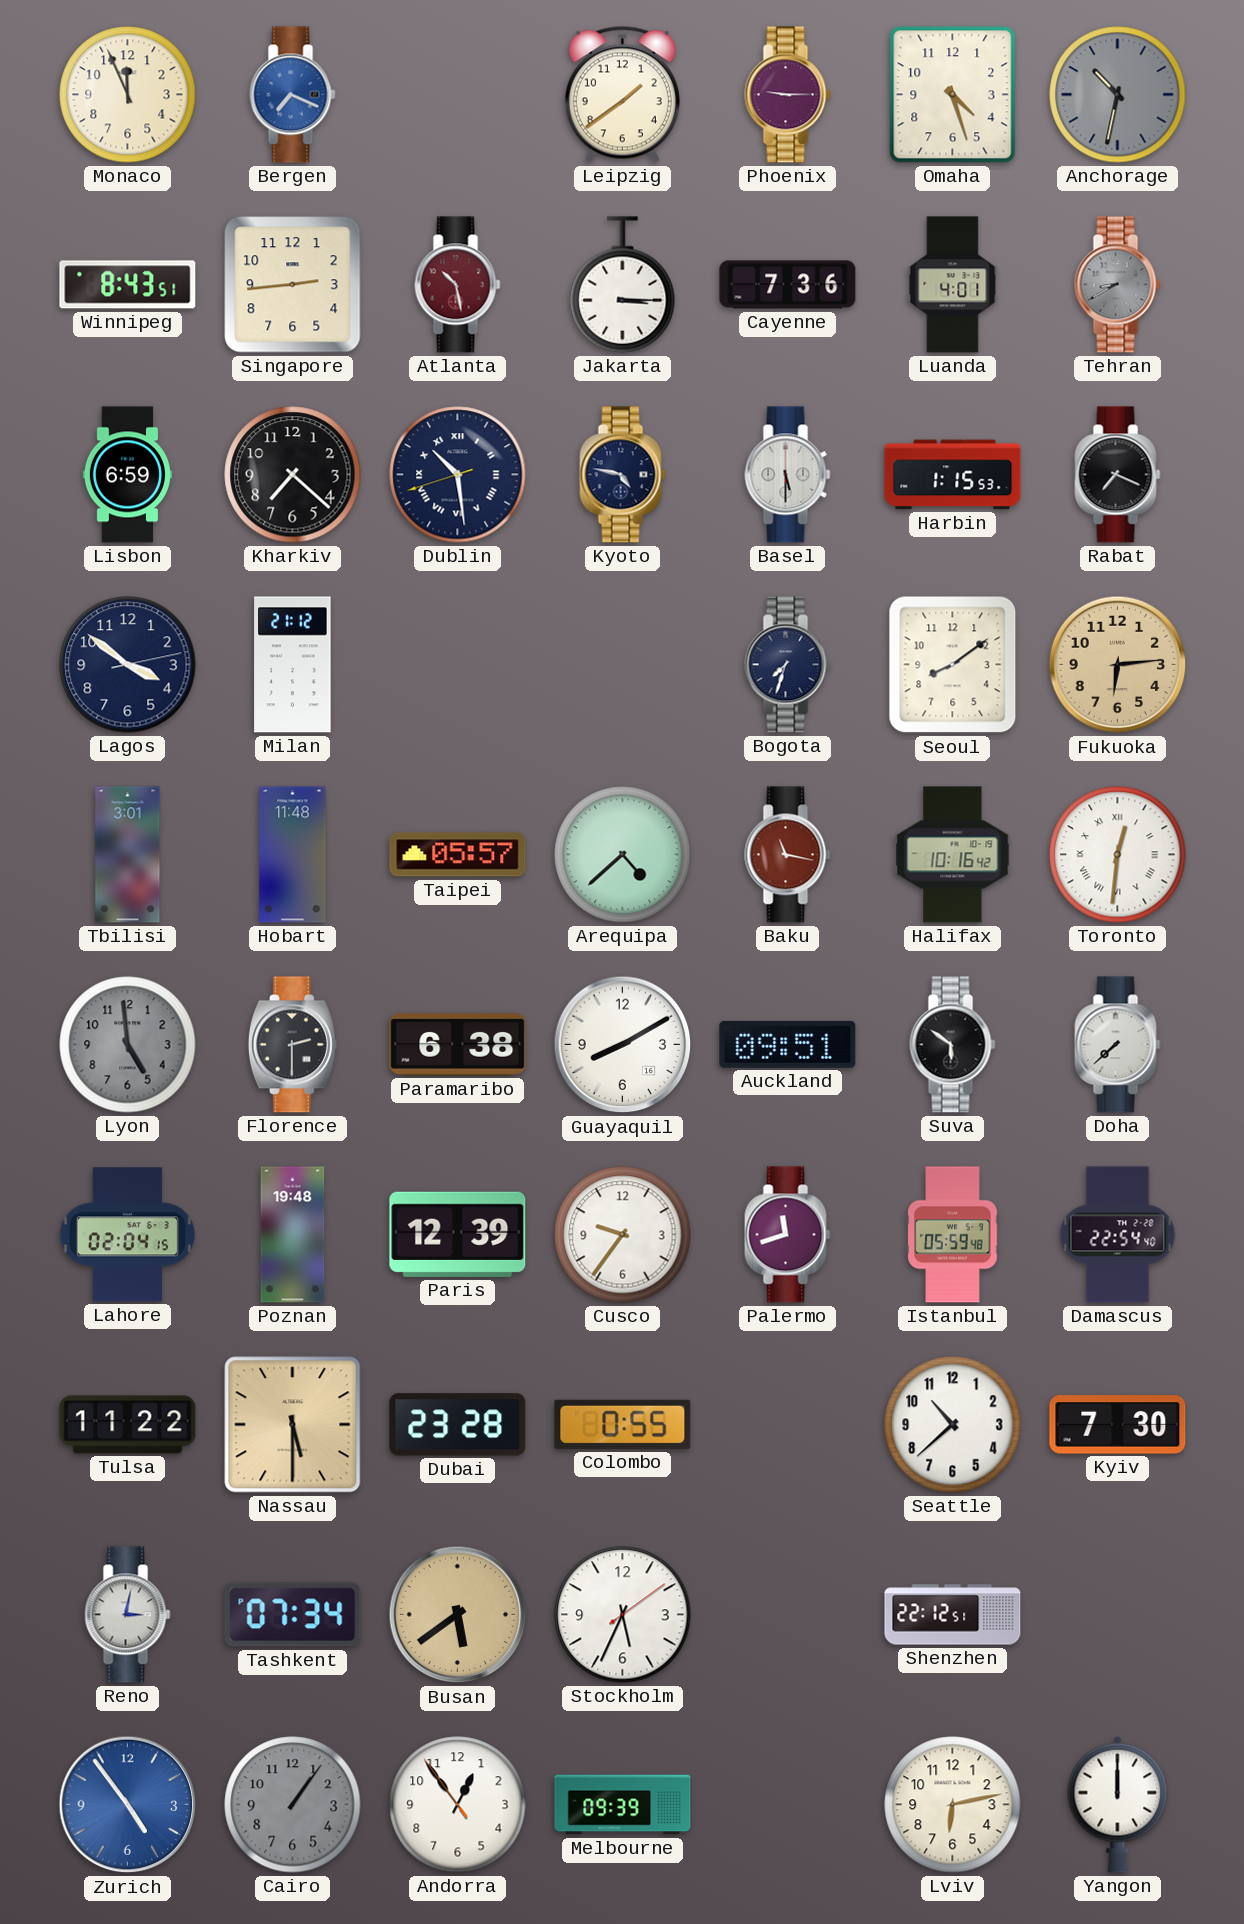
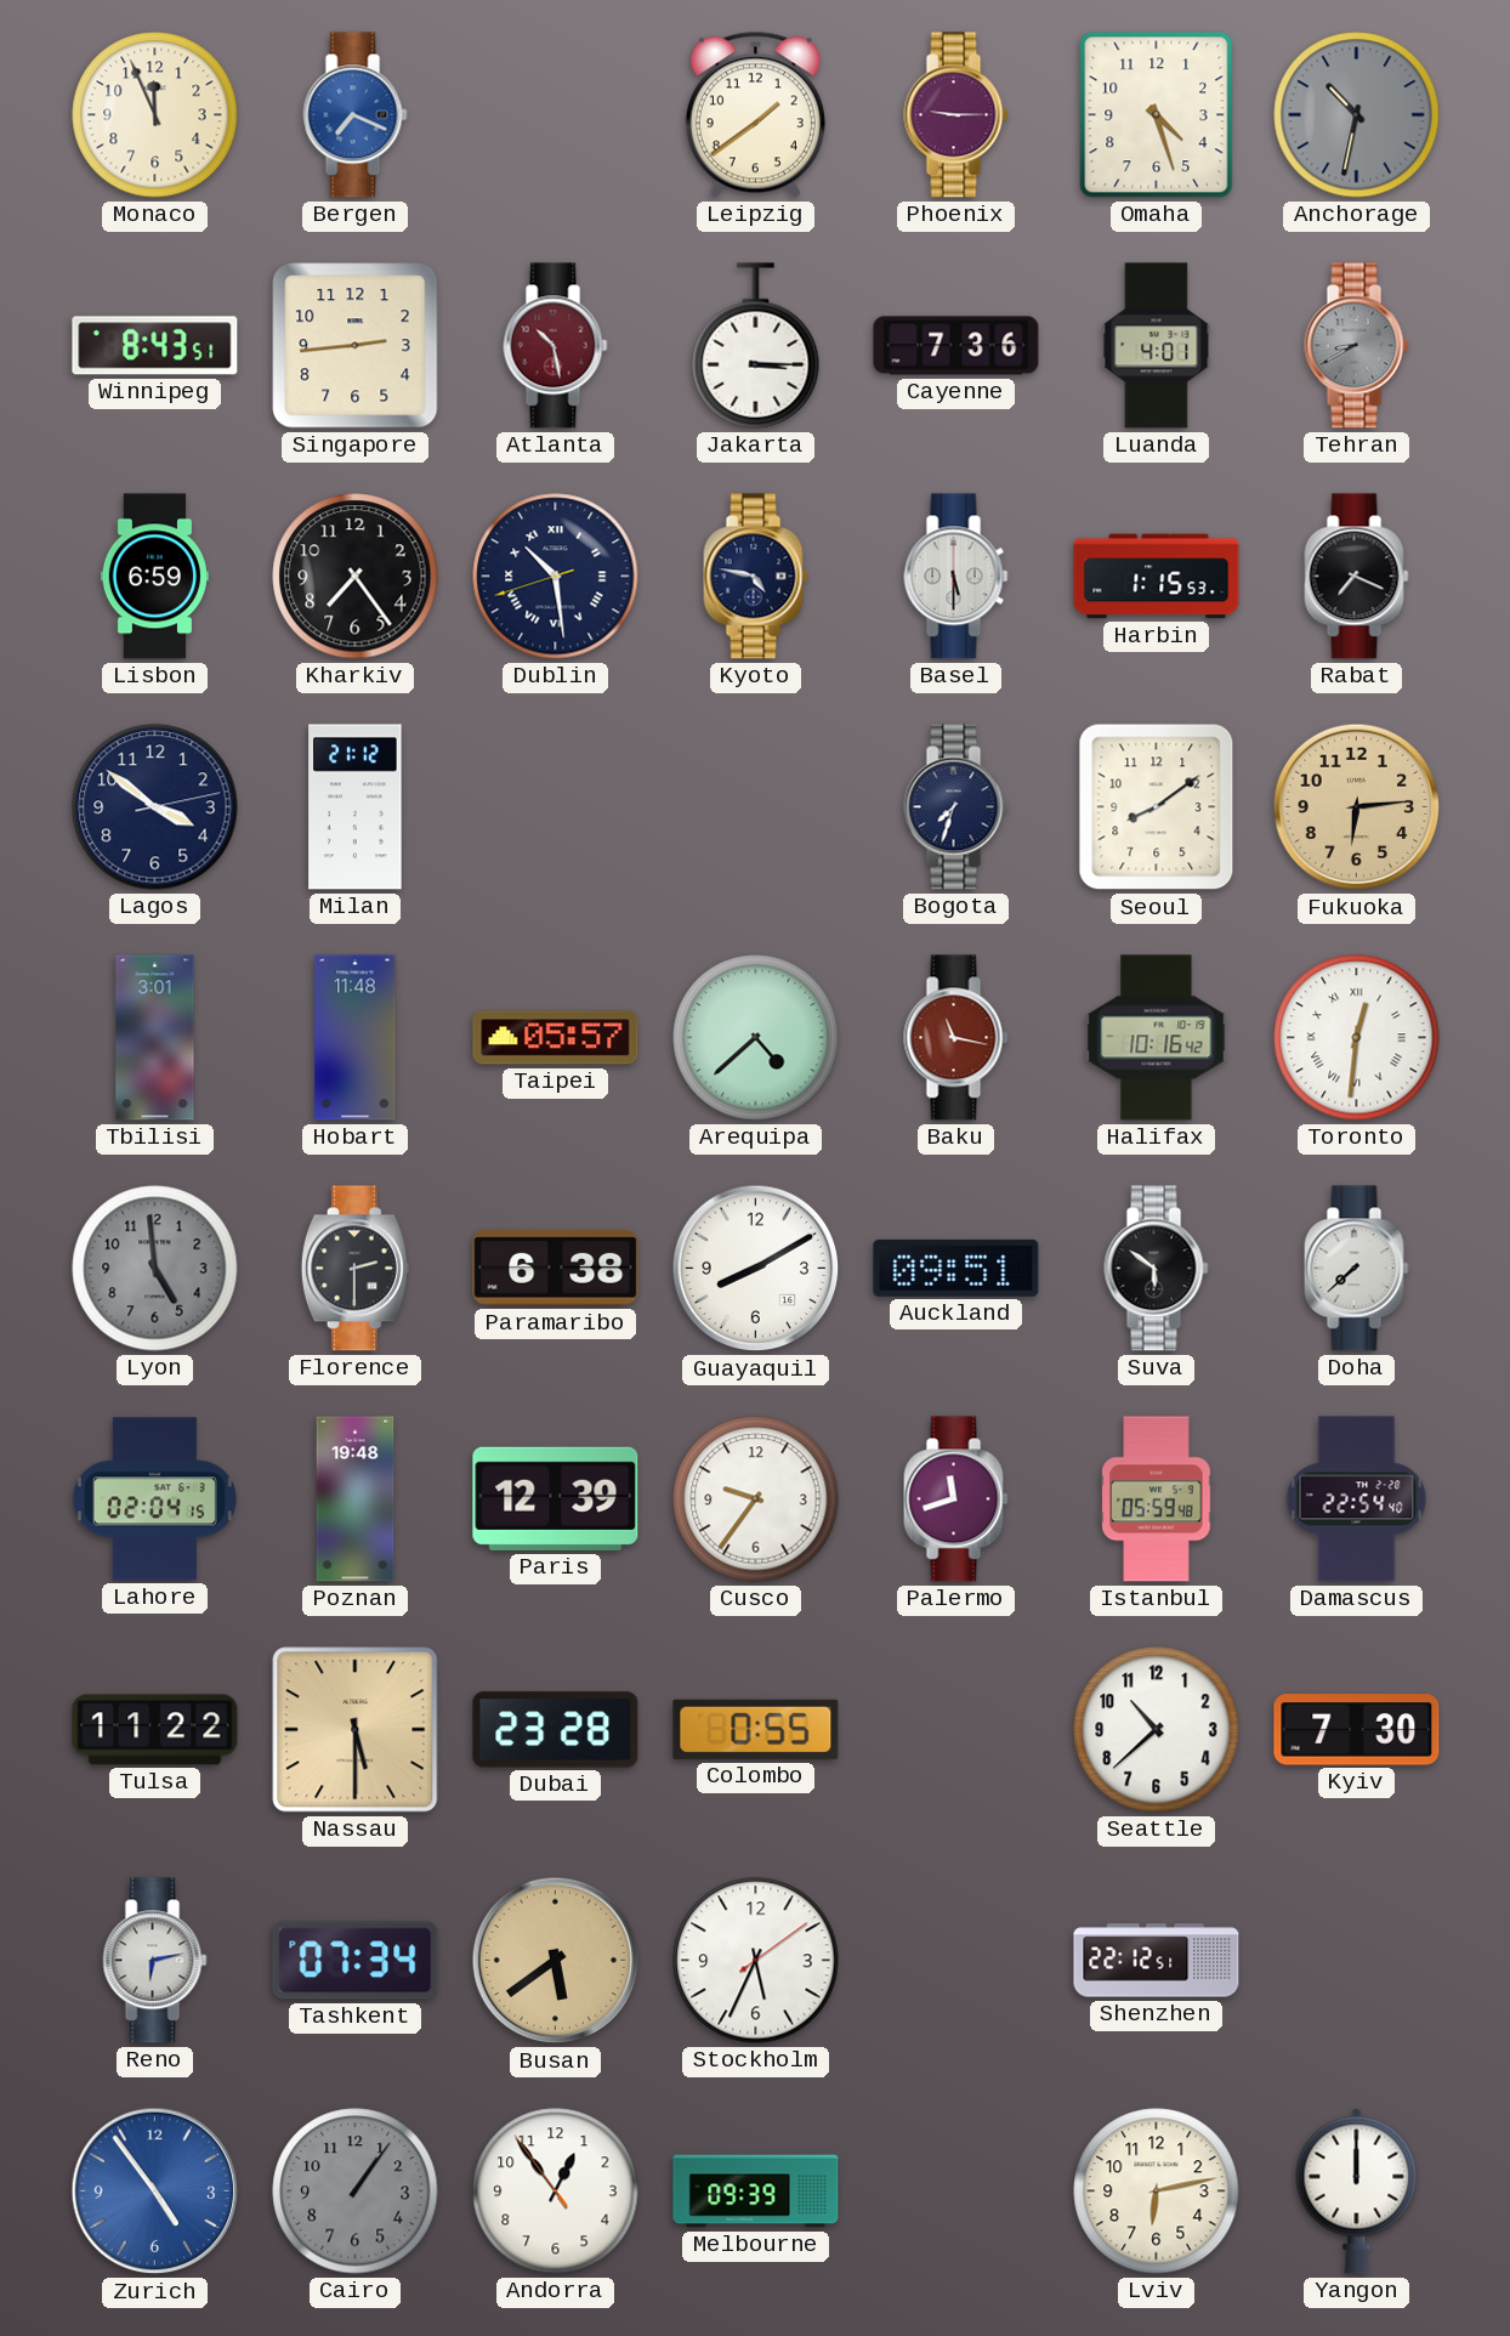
Kharkiv: 7:22 -> 7:24
Reno: 3:02 -> 6:13
